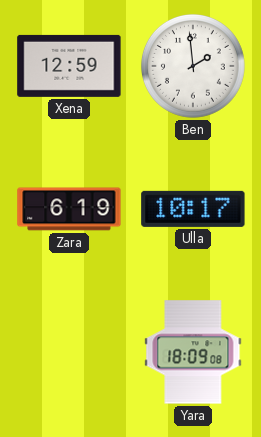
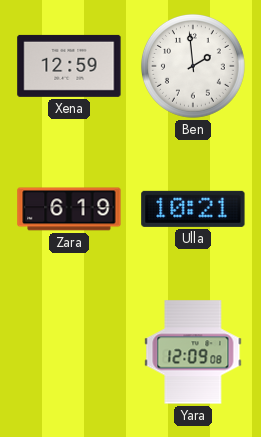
Ulla: 10:17 -> 10:21
Yara: 18:09 -> 12:09
